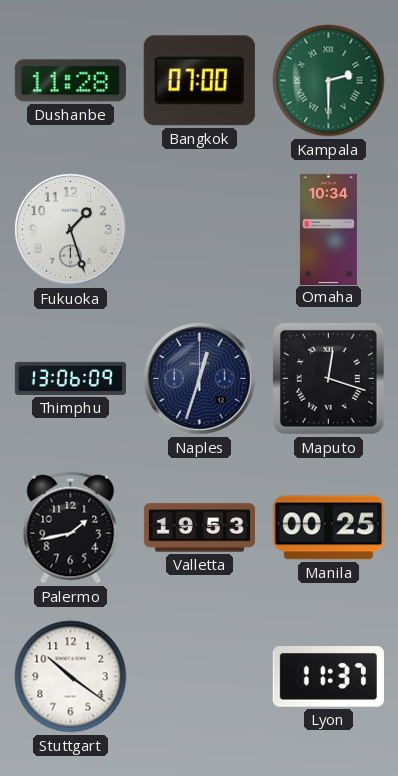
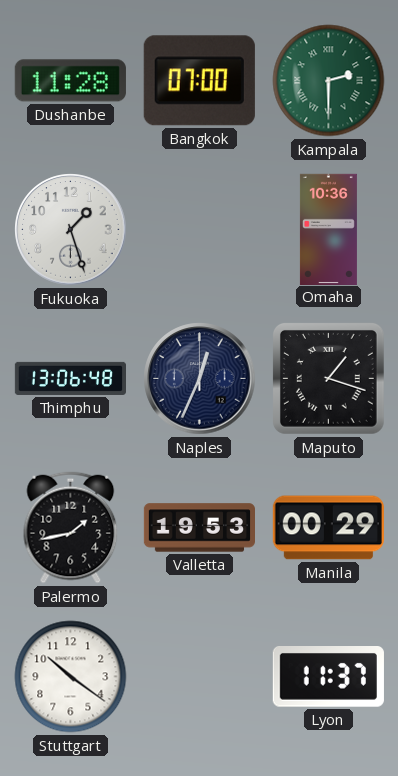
Omaha: 10:34 -> 10:36
Thimphu: 13:06:09 -> 13:06:48
Naples: 12:33 -> 12:34
Maputo: 12:18 -> 1:18
Manila: 00:25 -> 00:29
